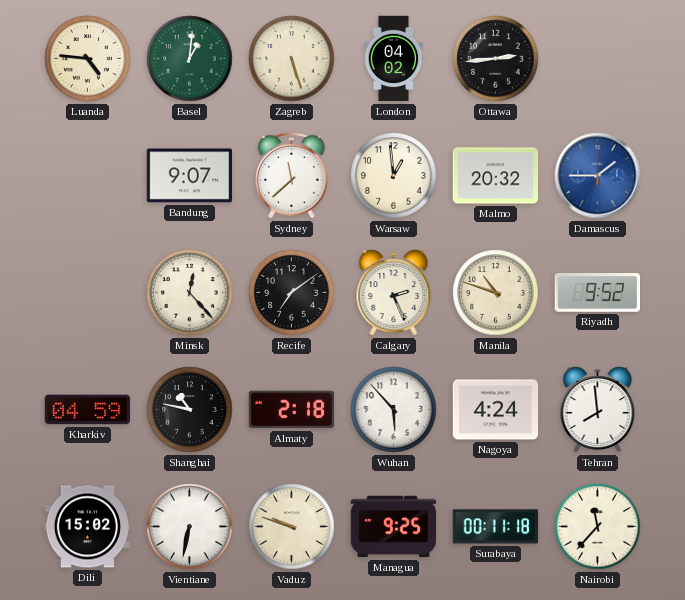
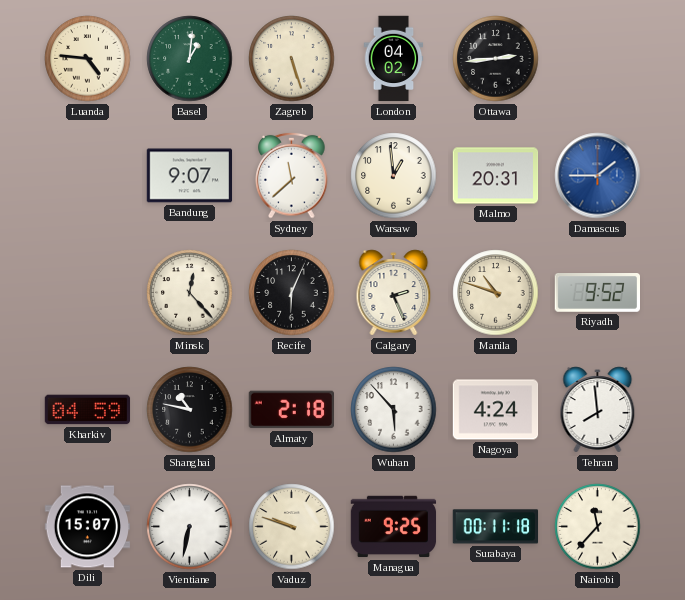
Malmo: 20:32 -> 20:31
Recife: 7:09 -> 6:04
Dili: 15:02 -> 15:07
